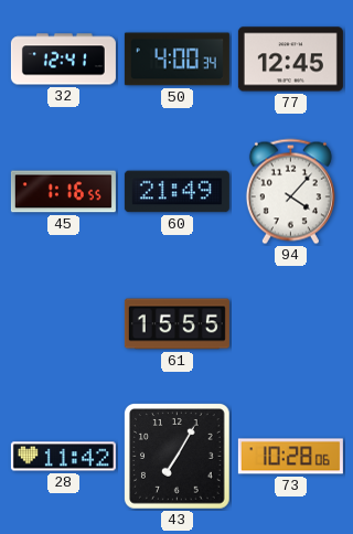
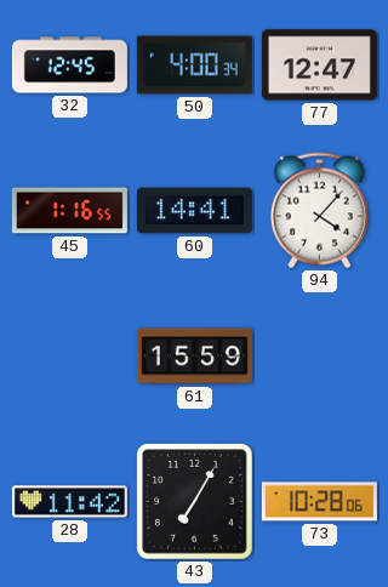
32: 12:41 -> 12:45
77: 12:45 -> 12:47
60: 21:49 -> 14:41
61: 15:55 -> 15:59
